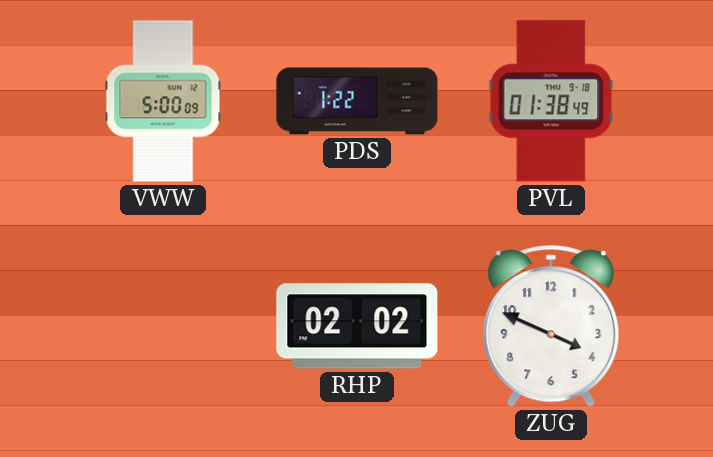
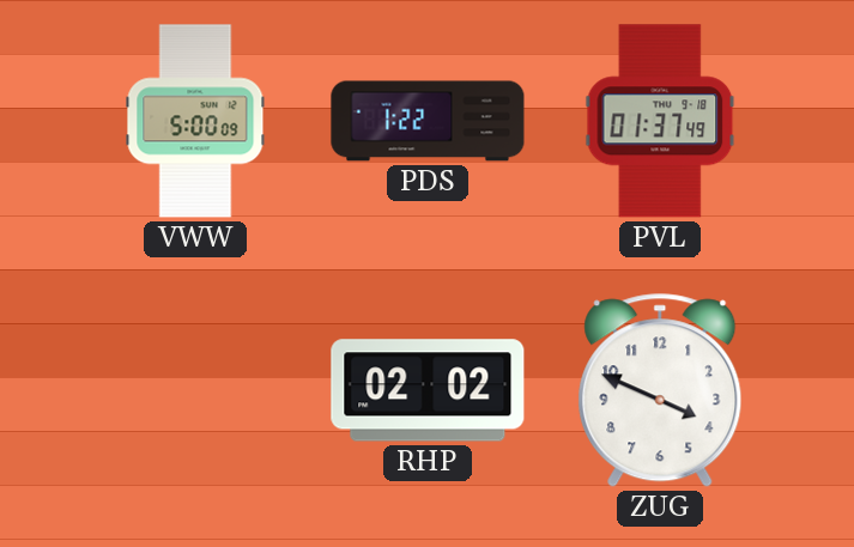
PVL: 01:38 -> 01:37
